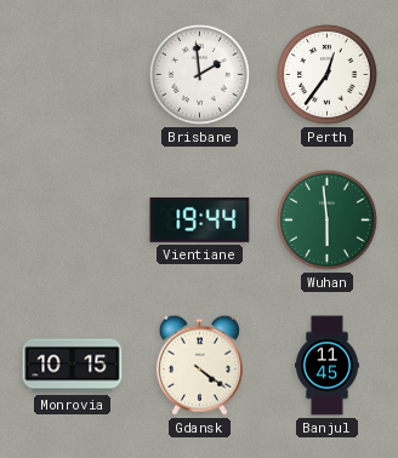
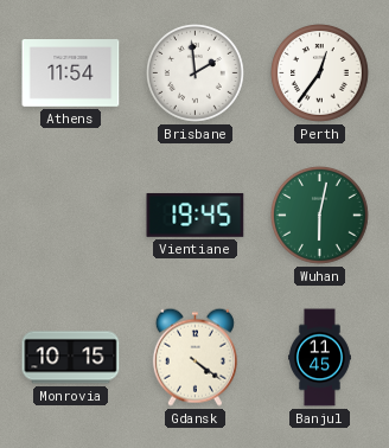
Athens: none -> 11:54
Vientiane: 19:44 -> 19:45
Wuhan: 5:59 -> 6:02
